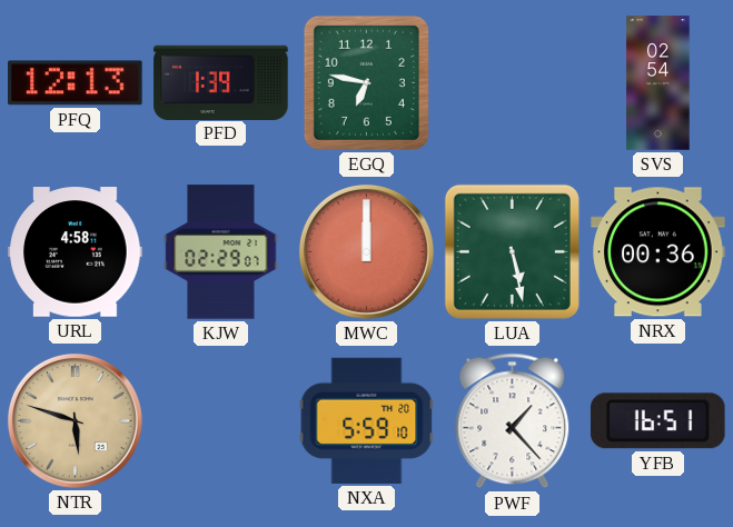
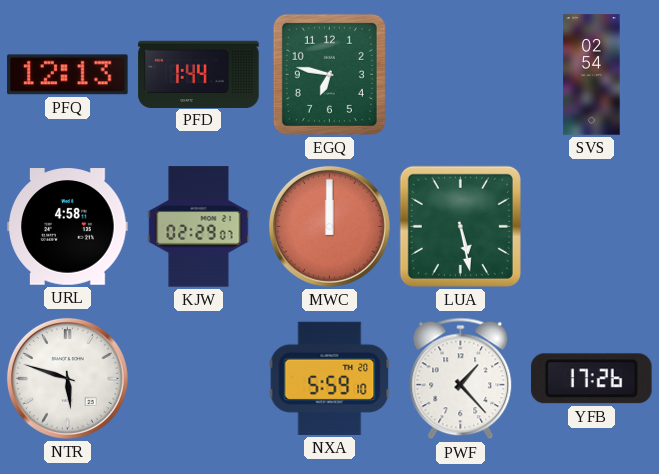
PFD: 1:39 -> 1:44
NRX: 00:36 -> none
NTR dial: champagne -> white
YFB: 16:51 -> 17:26
